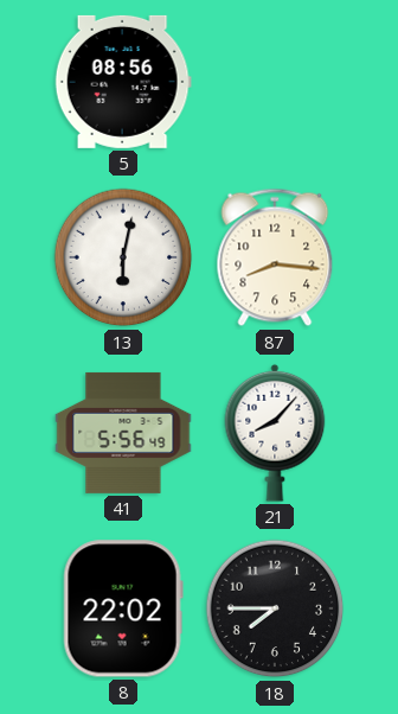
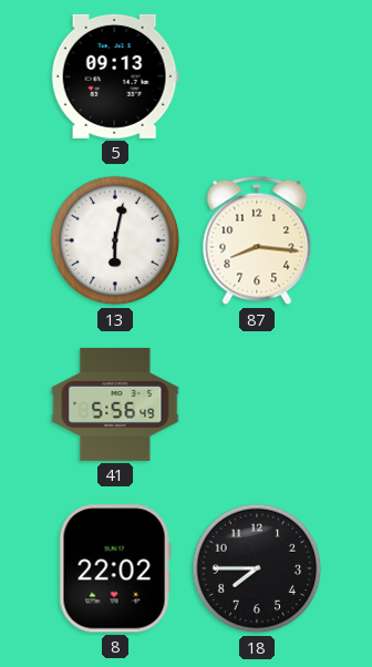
5: 08:56 -> 09:13
21: 8:07 -> none
